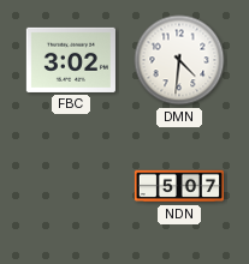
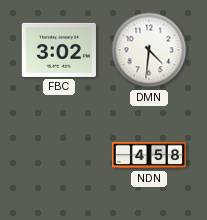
NDN: 5:07 -> 4:58
